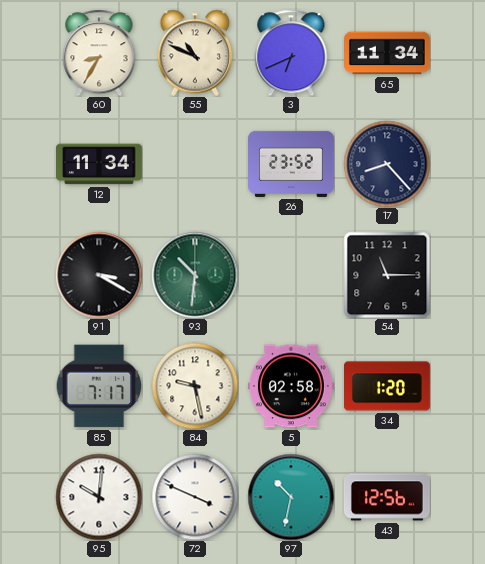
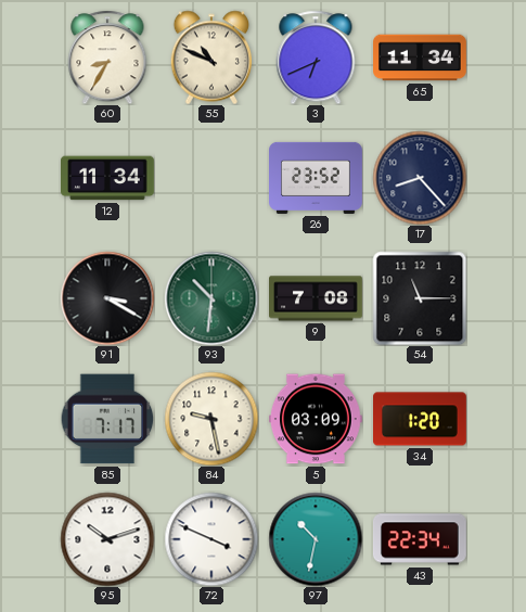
9: none -> 7:08
5: 02:58 -> 03:09
95: 10:01 -> 10:12
43: 12:56 -> 22:34
